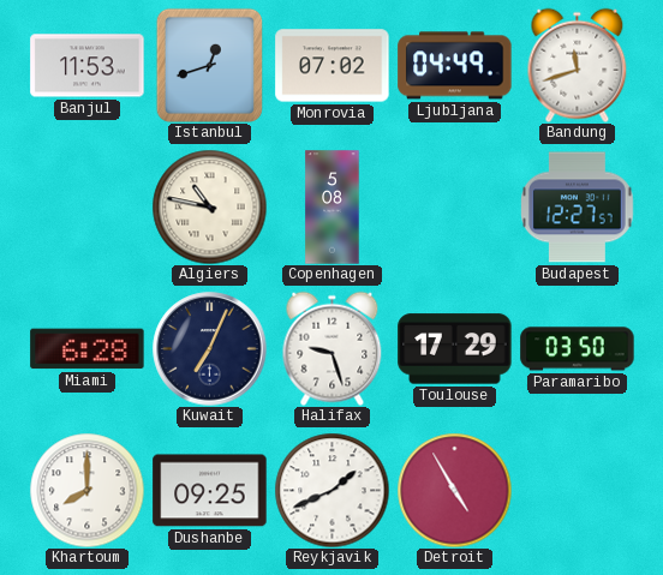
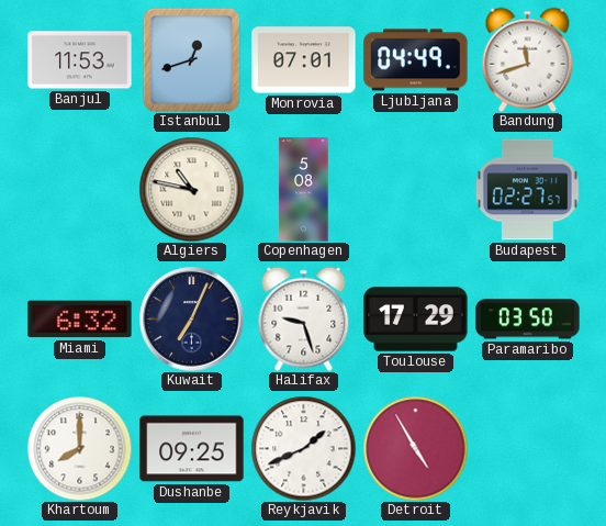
Monrovia: 07:02 -> 07:01
Budapest: 12:27 -> 02:27
Miami: 6:28 -> 6:32
